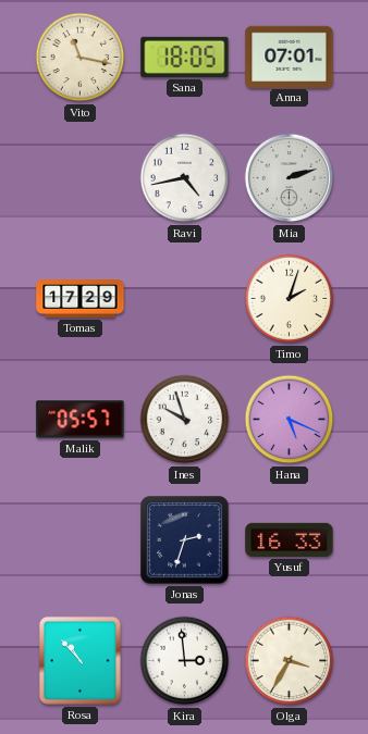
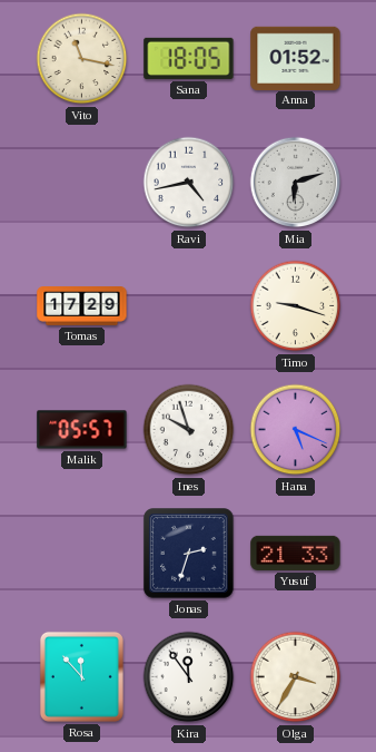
Anna: 07:01 -> 01:52
Mia: 2:12 -> 6:12
Timo: 2:03 -> 9:18
Yusuf: 16:33 -> 21:33
Rosa: 10:53 -> 11:53
Kira: 2:59 -> 11:54
